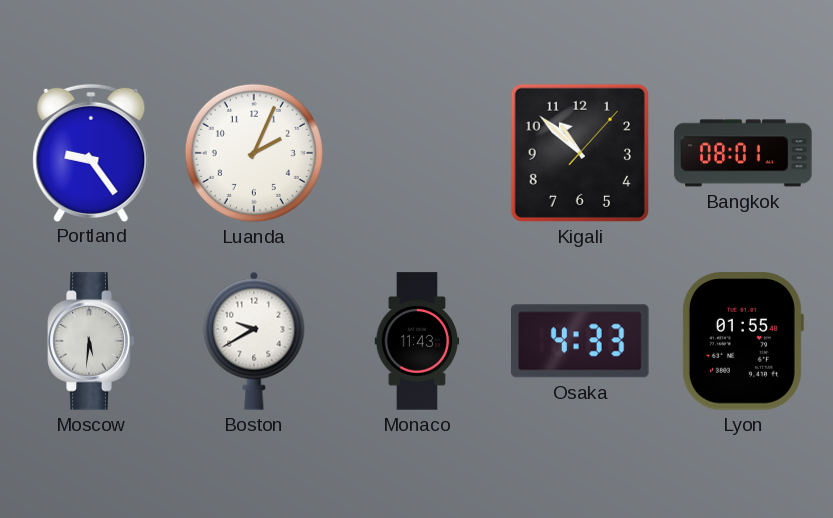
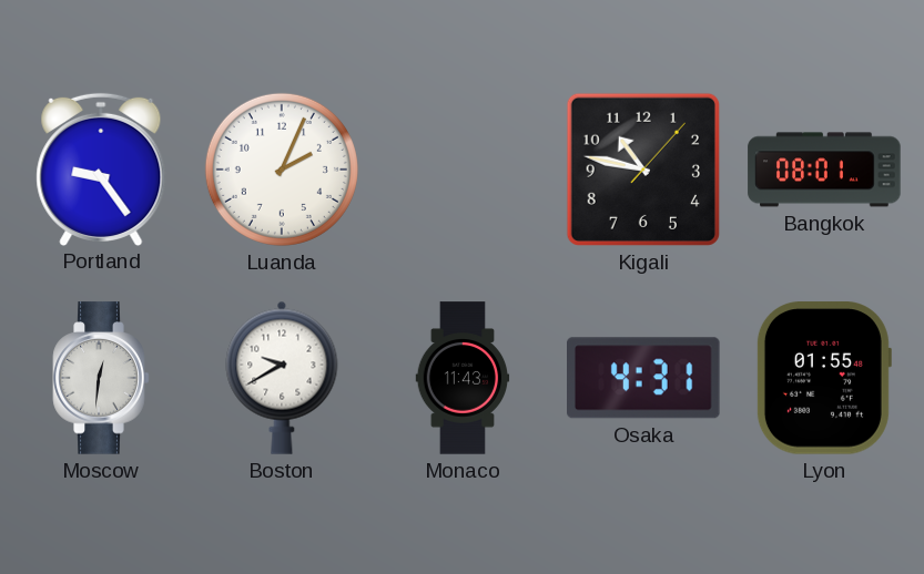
Kigali: 10:52 -> 10:47
Moscow: 5:31 -> 12:31
Osaka: 4:33 -> 4:31
